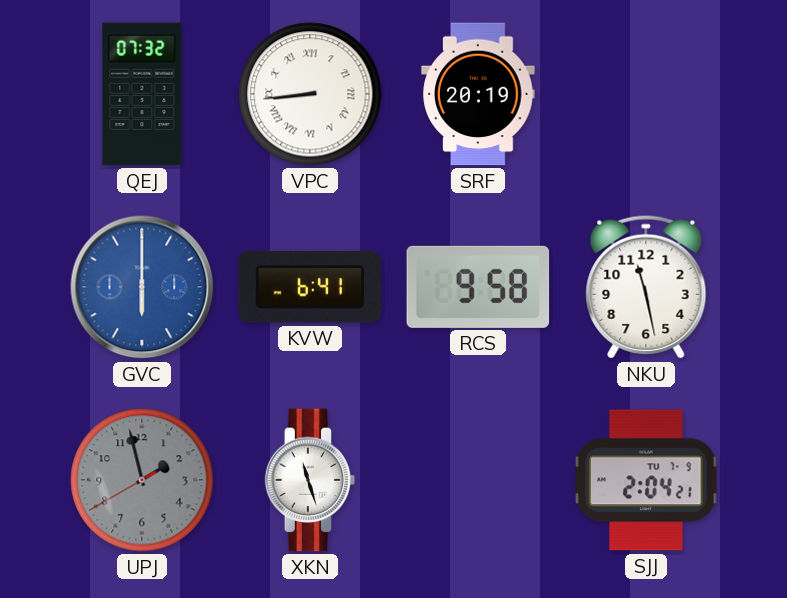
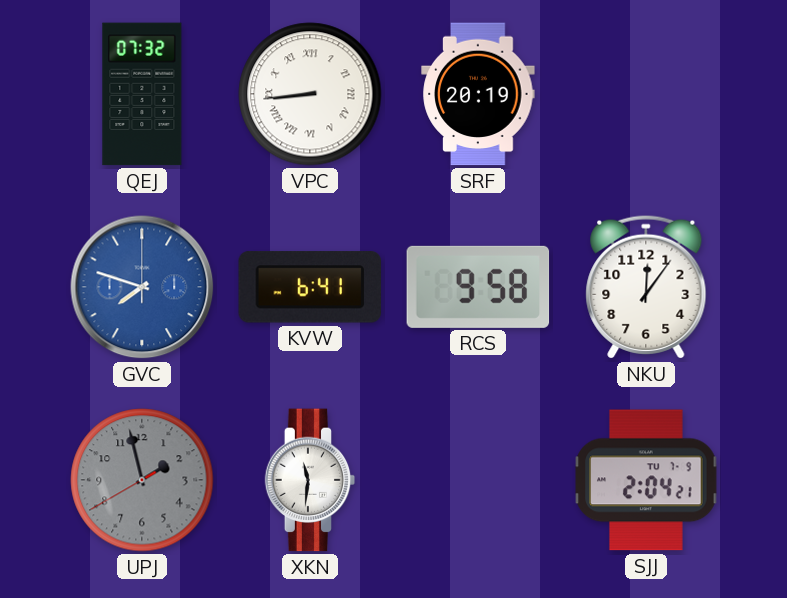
GVC: 6:00 -> 7:48
NKU: 11:28 -> 12:06
XKN: 11:27 -> 11:31
